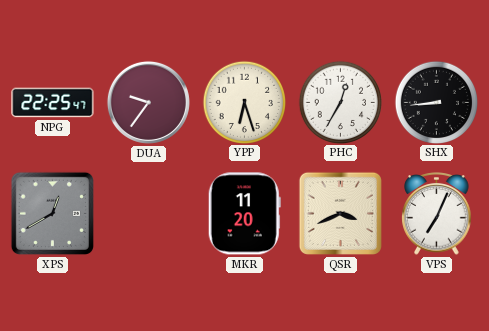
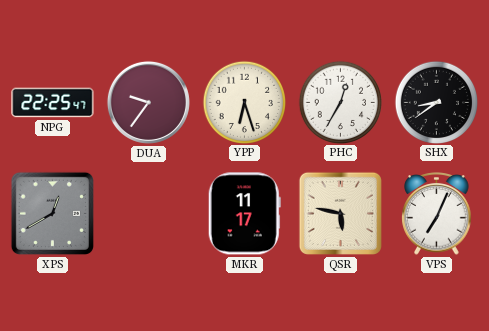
SHX: 8:44 -> 8:39
MKR: 11:20 -> 11:17
QSR: 3:41 -> 5:47
